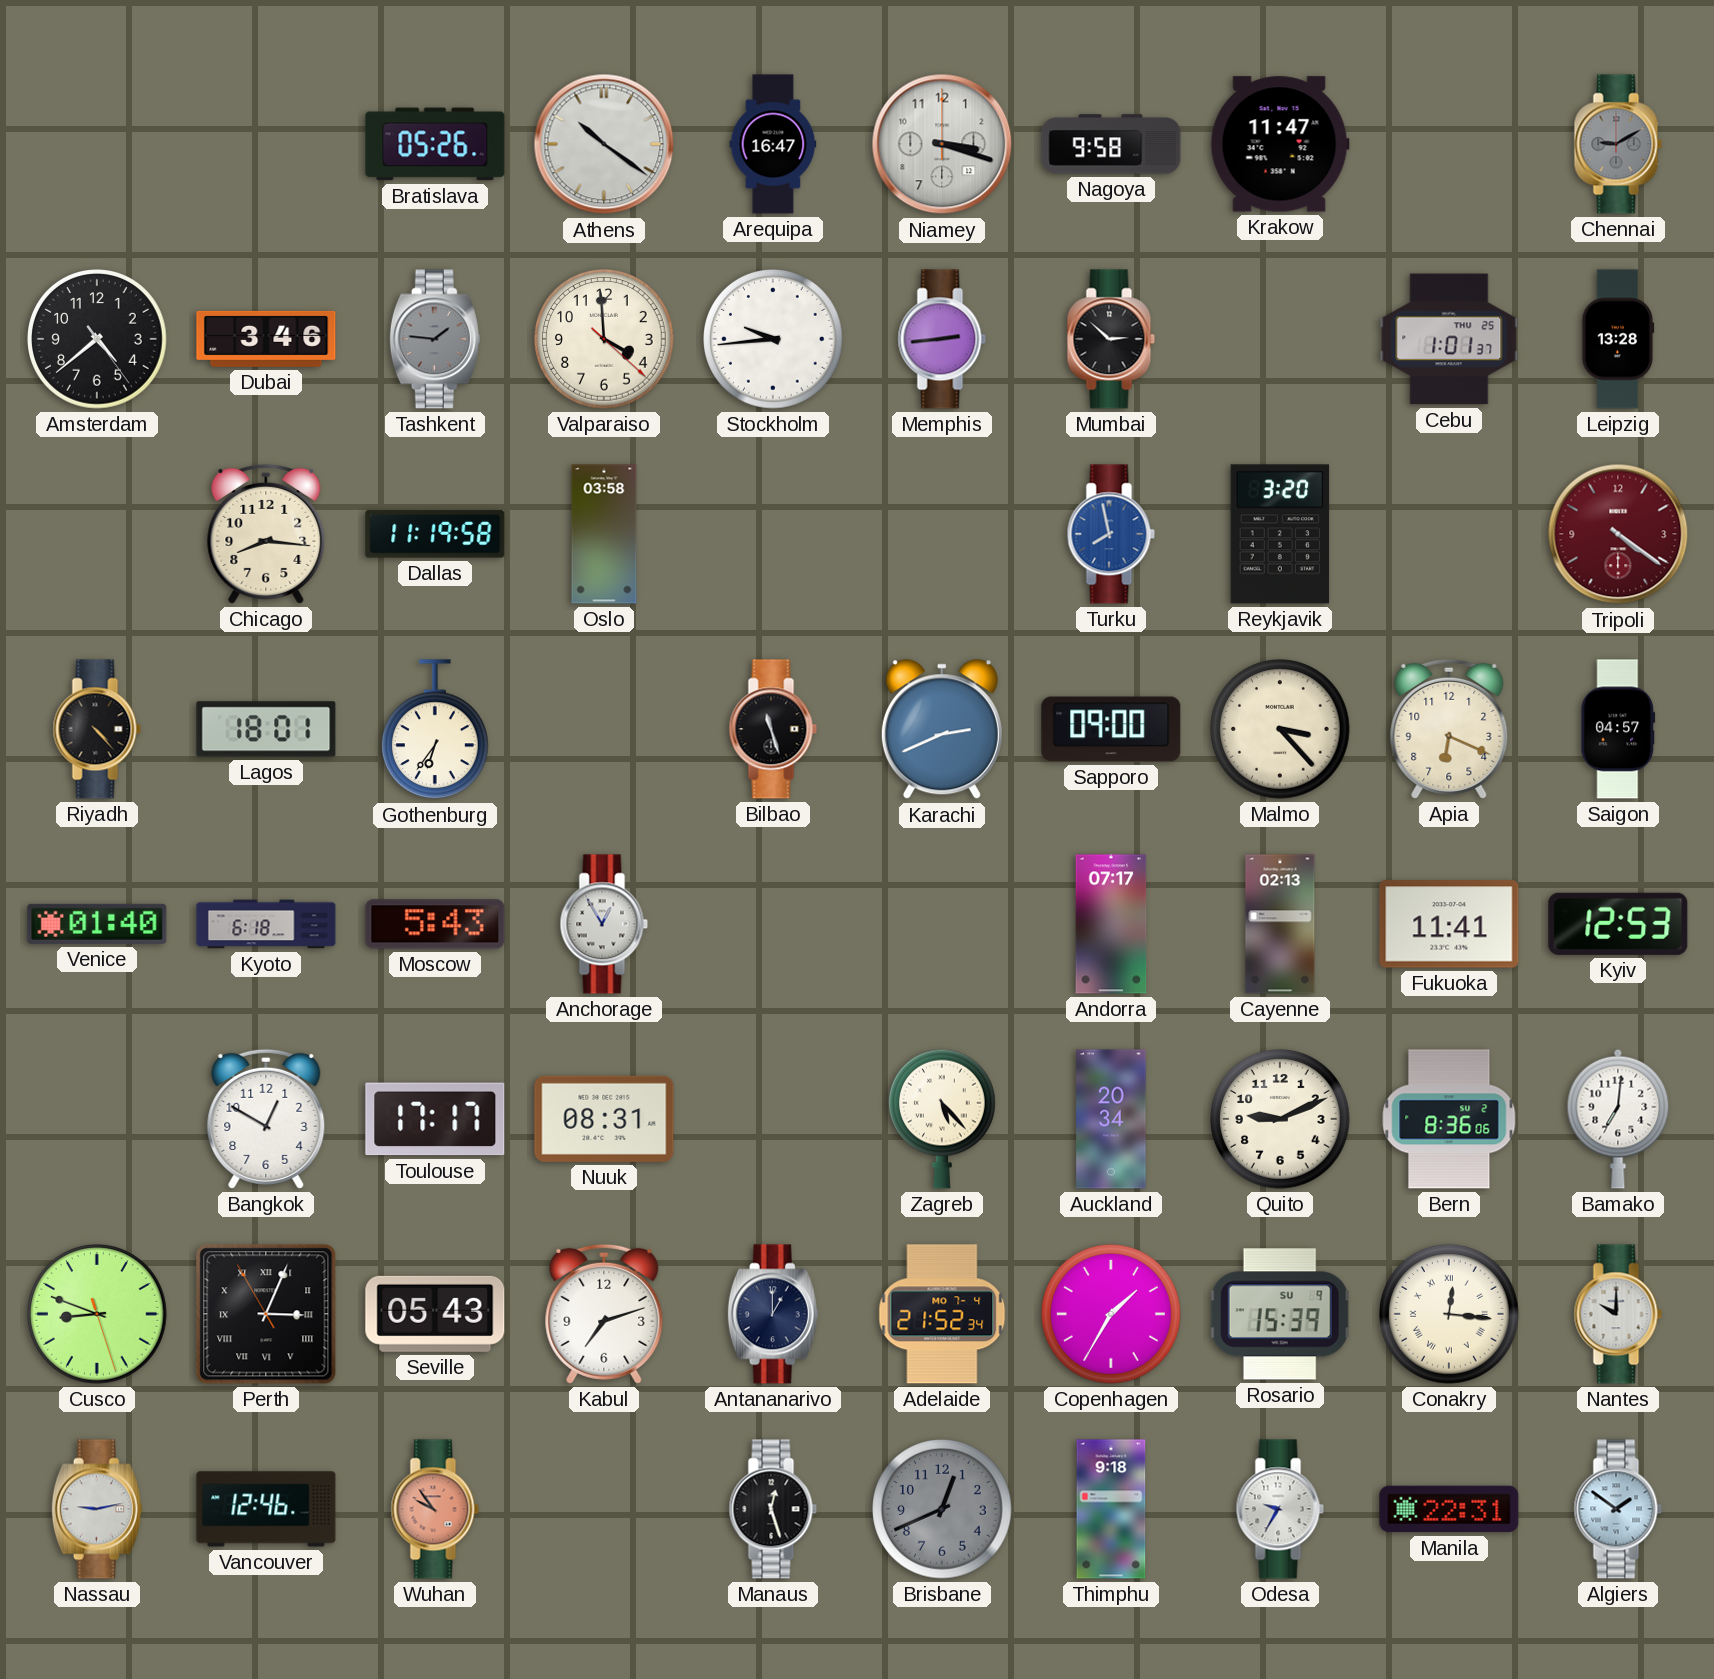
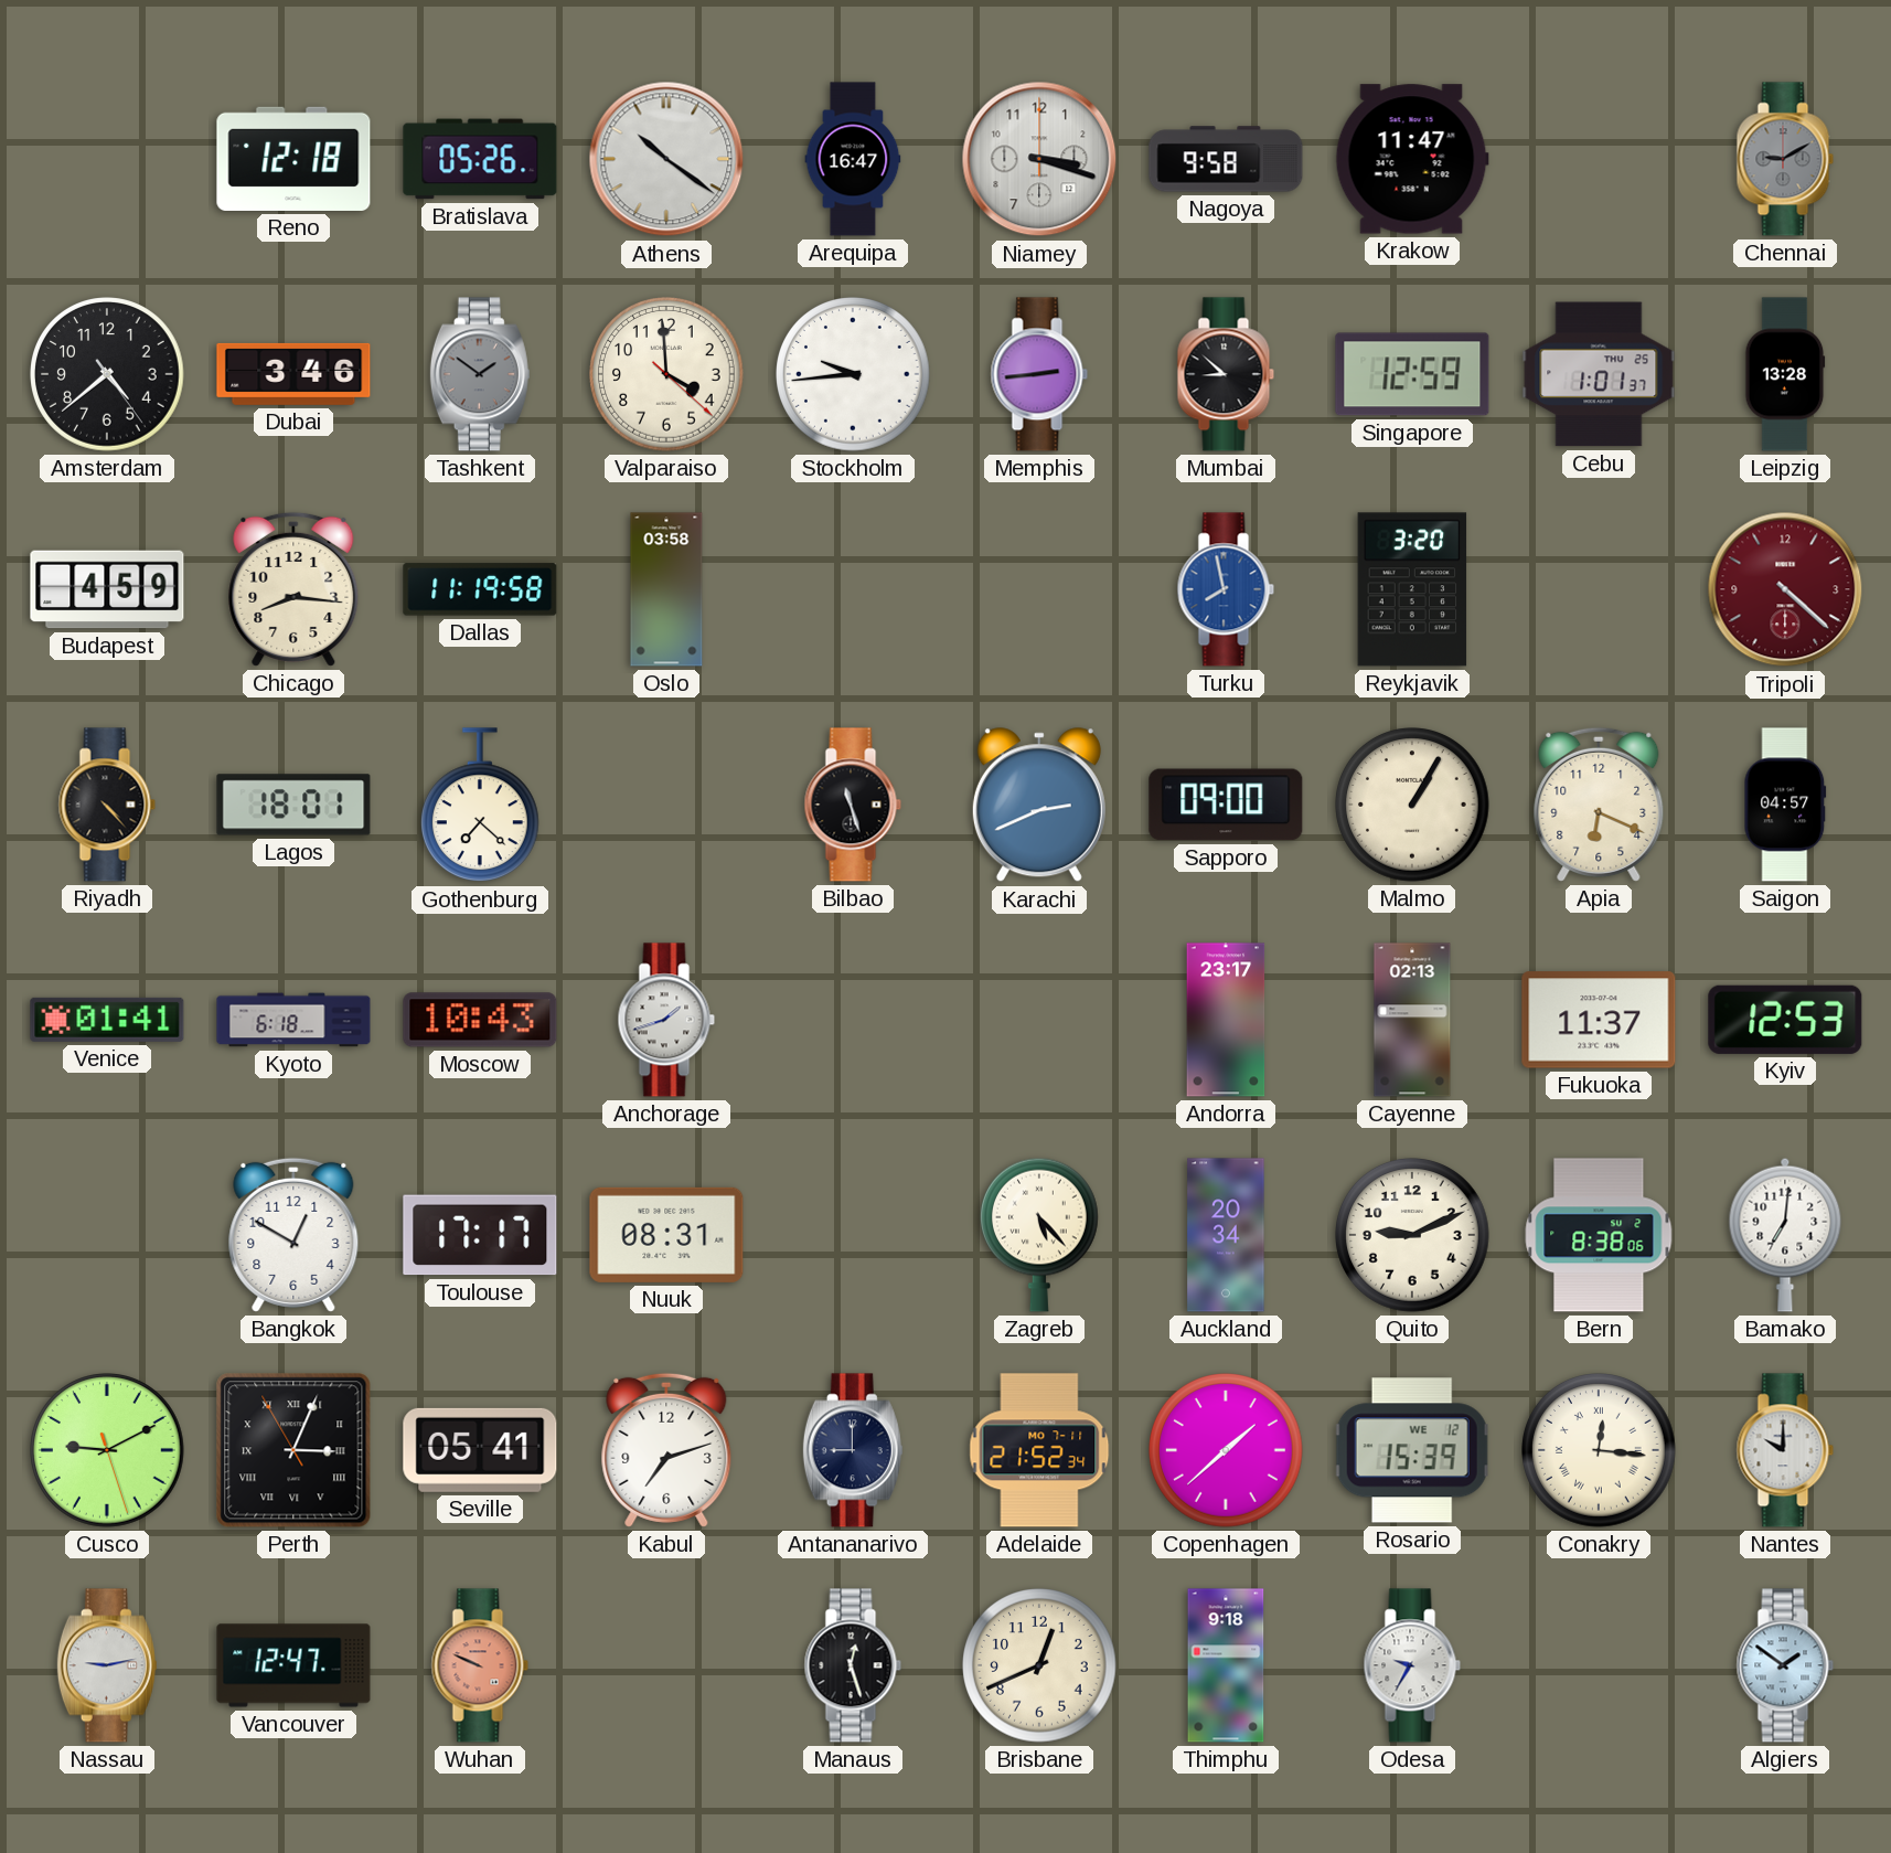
Reno: none -> 12:18
Tashkent: 1:46 -> 1:51
Mumbai: 2:52 -> 8:52
Singapore: none -> 12:59
Budapest: none -> 4:59
Tripoli: 4:21 -> 4:22
Gothenburg: 6:36 -> 7:22
Malmo: 3:23 -> 1:05
Venice: 01:40 -> 01:41
Moscow: 5:43 -> 10:43
Anchorage: 12:55 -> 1:42
Andorra: 07:17 -> 23:17
Fukuoka: 11:41 -> 11:37
Bern: 8:36 -> 8:38
Cusco: 8:48 -> 9:10
Seville: 05:43 -> 05:41
Antananarivo: 1:00 -> 9:00
Adelaide date: MO 7-4 -> MO 7-11
Copenhagen: 1:35 -> 1:38
Rosario date: SU 9 -> WE 12
Vancouver: 12:46 -> 12:47
Wuhan: 9:54 -> 9:49
Brisbane dial: grey -> cream
Manila: 22:31 -> none
